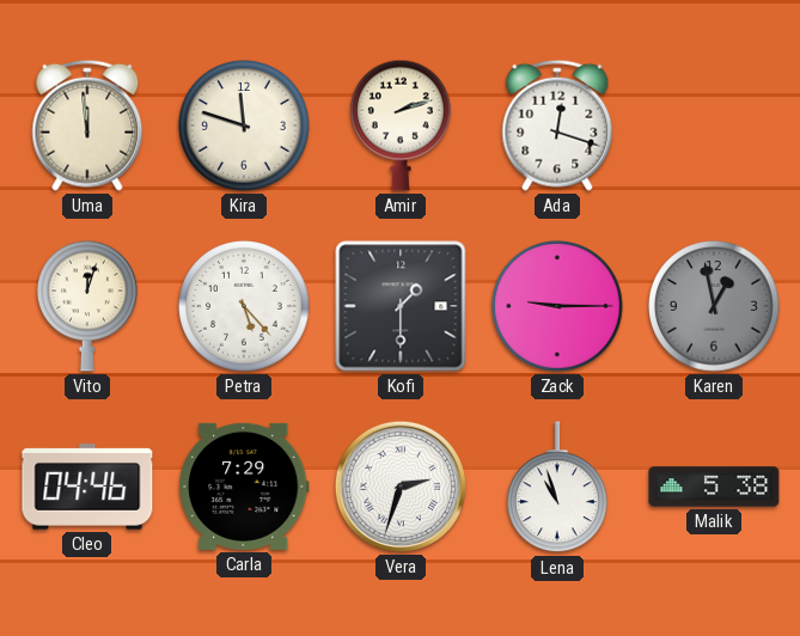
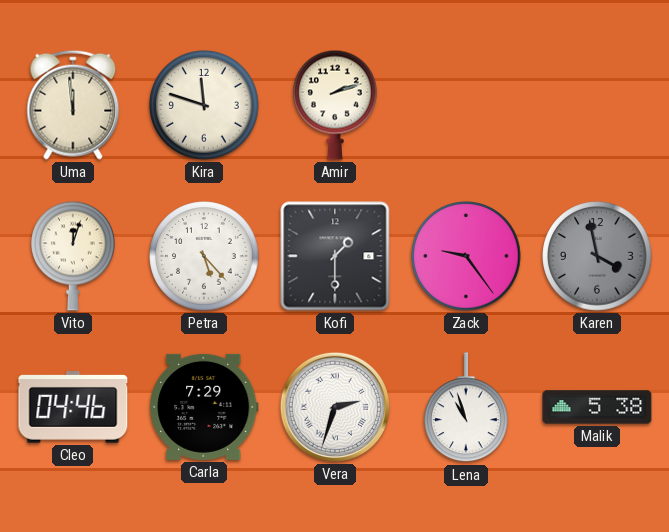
Ada: 12:18 -> none
Zack: 9:15 -> 9:24
Karen: 12:58 -> 3:58
